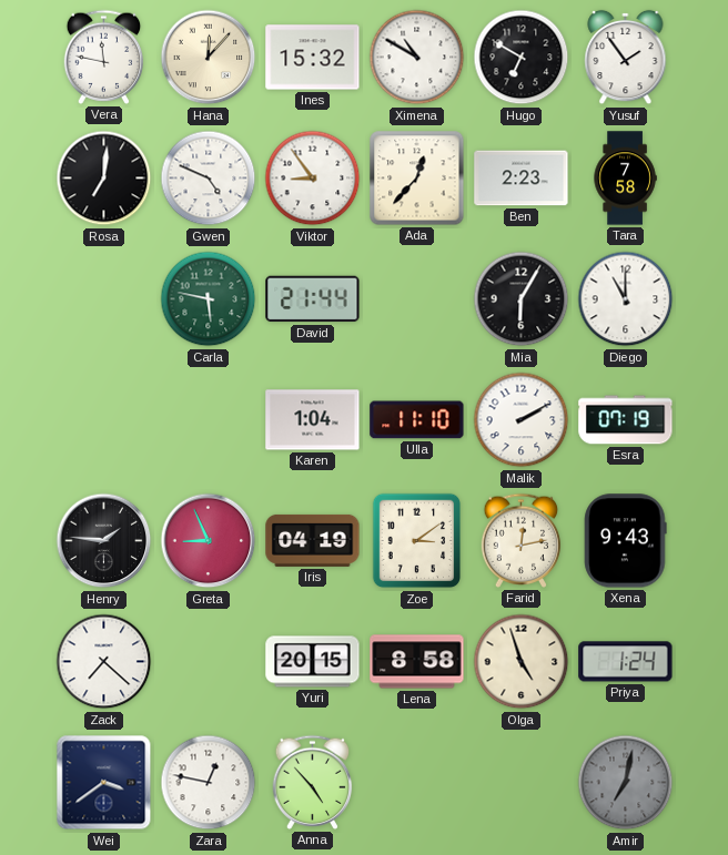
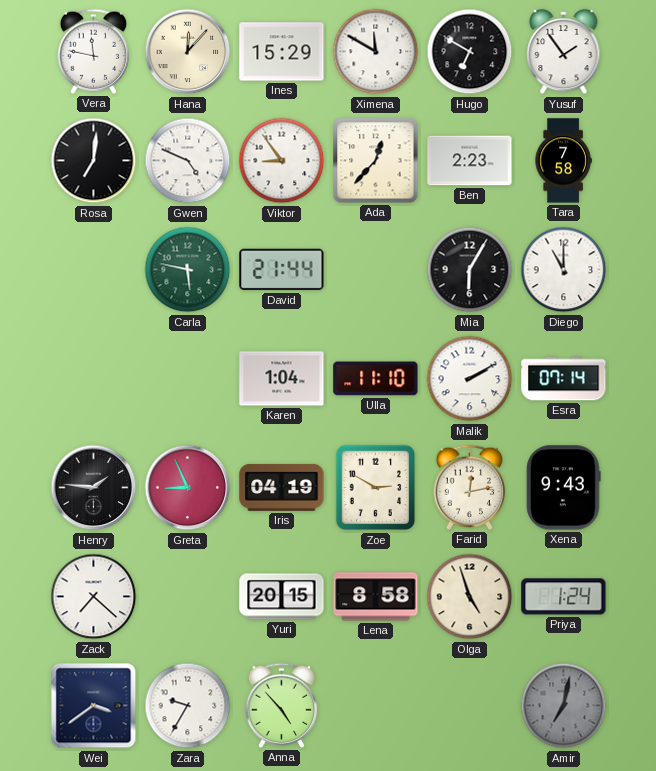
Ines: 15:32 -> 15:29
Ximena: 10:50 -> 11:50
Esra: 07:19 -> 07:14
Zoe: 3:09 -> 2:50
Zara: 12:47 -> 9:35
